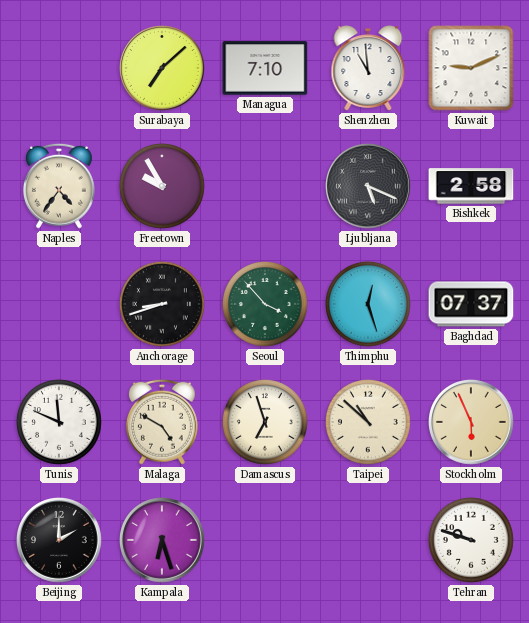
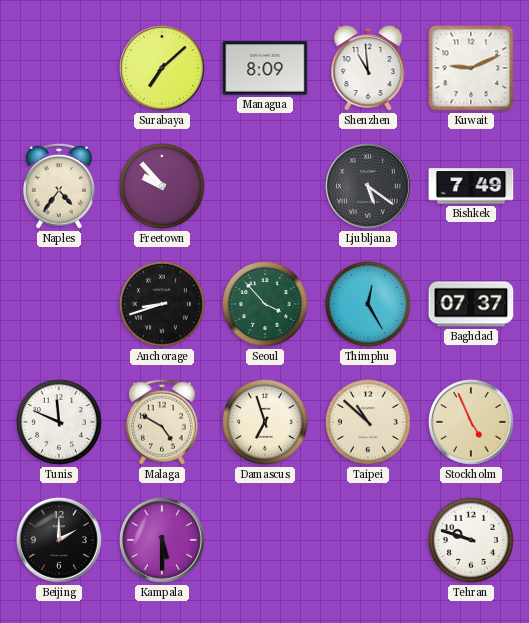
Managua: 7:10 -> 8:09
Freetown: 9:55 -> 9:53
Ljubljana: 5:19 -> 5:21
Bishkek: 2:58 -> 7:49
Thimphu: 12:27 -> 12:25
Stockholm: 5:56 -> 4:56
Kampala: 6:27 -> 5:30
